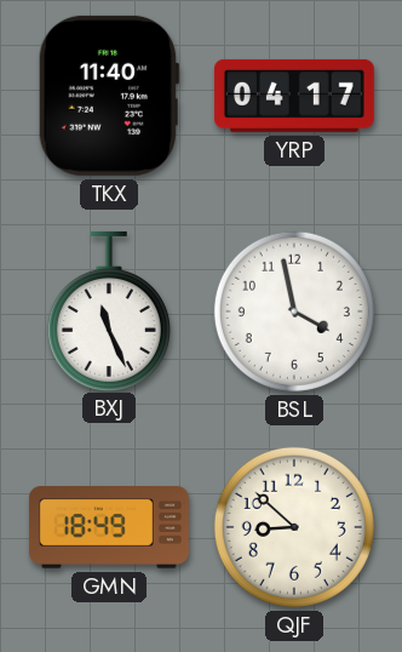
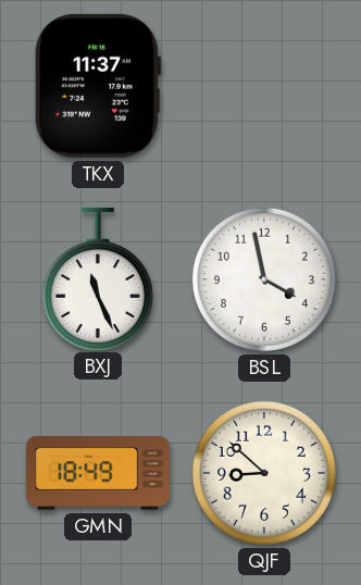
TKX: 11:40 -> 11:37
YRP: 04:17 -> none
